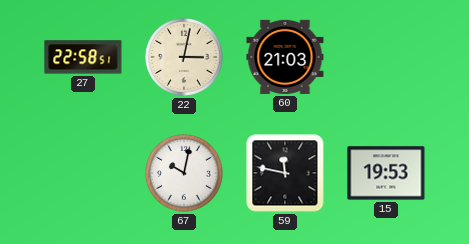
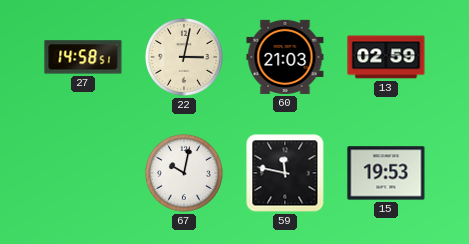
27: 22:58 -> 14:58
13: none -> 02:59
